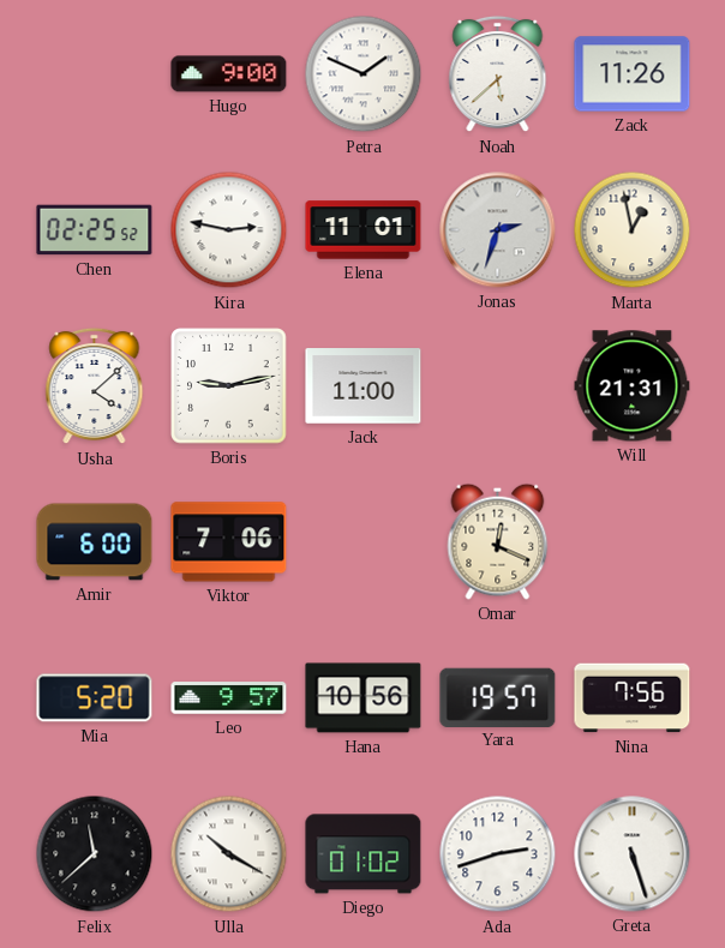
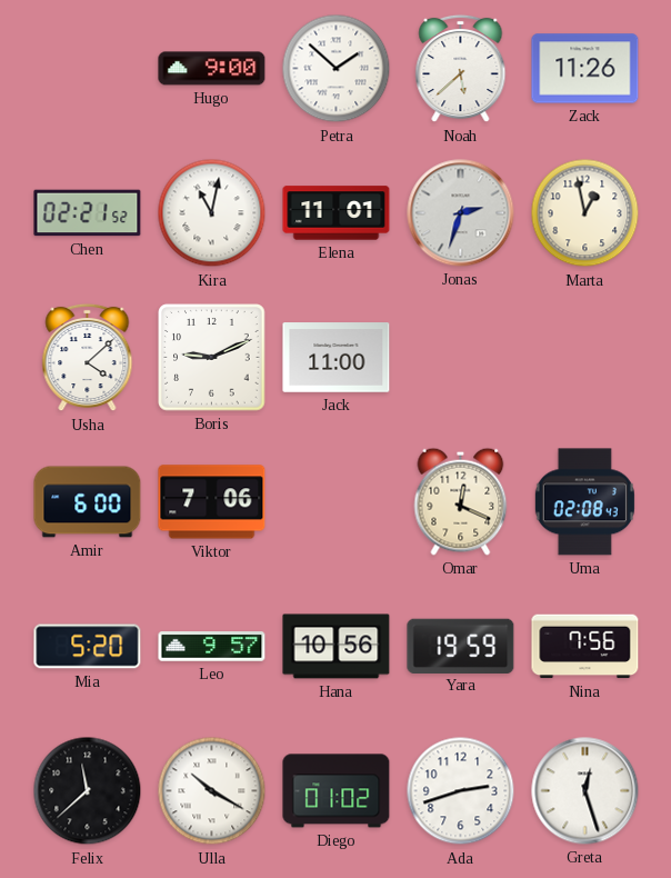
Petra: 1:49 -> 1:52
Chen: 02:25 -> 02:21
Kira: 2:47 -> 11:02
Boris: 9:13 -> 9:11
Will: 21:31 -> none
Uma: none -> 02:08
Yara: 19:57 -> 19:59
Greta: 5:27 -> 12:27
